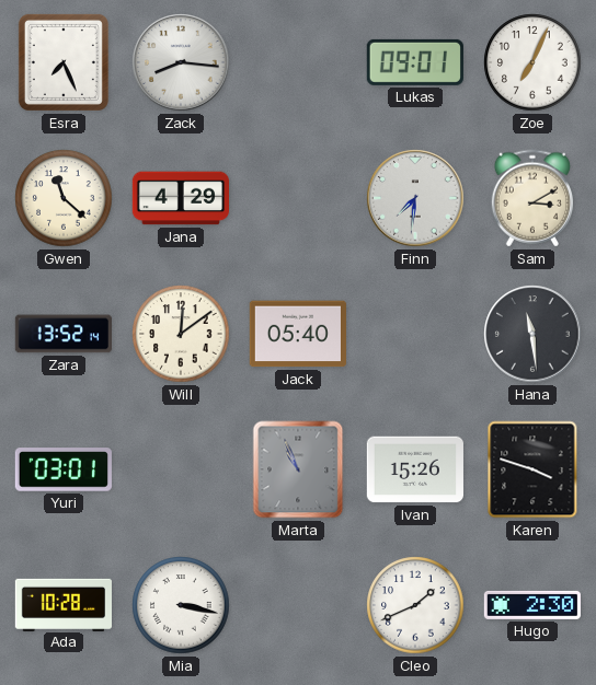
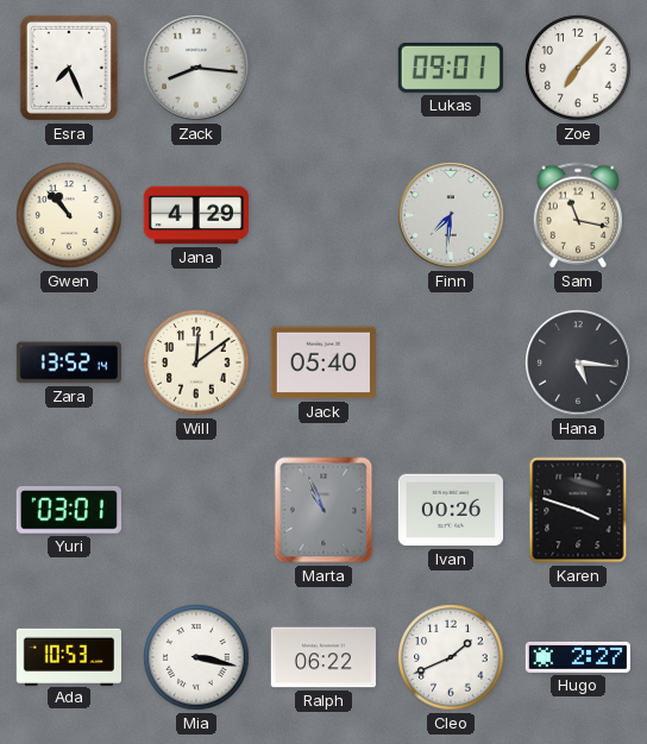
Zoe: 7:04 -> 7:07
Gwen: 11:22 -> 10:53
Sam: 3:10 -> 11:17
Hana: 11:29 -> 5:16
Ivan: 15:26 -> 00:26
Ada: 10:28 -> 10:53
Ralph: none -> 06:22
Hugo: 2:30 -> 2:27
